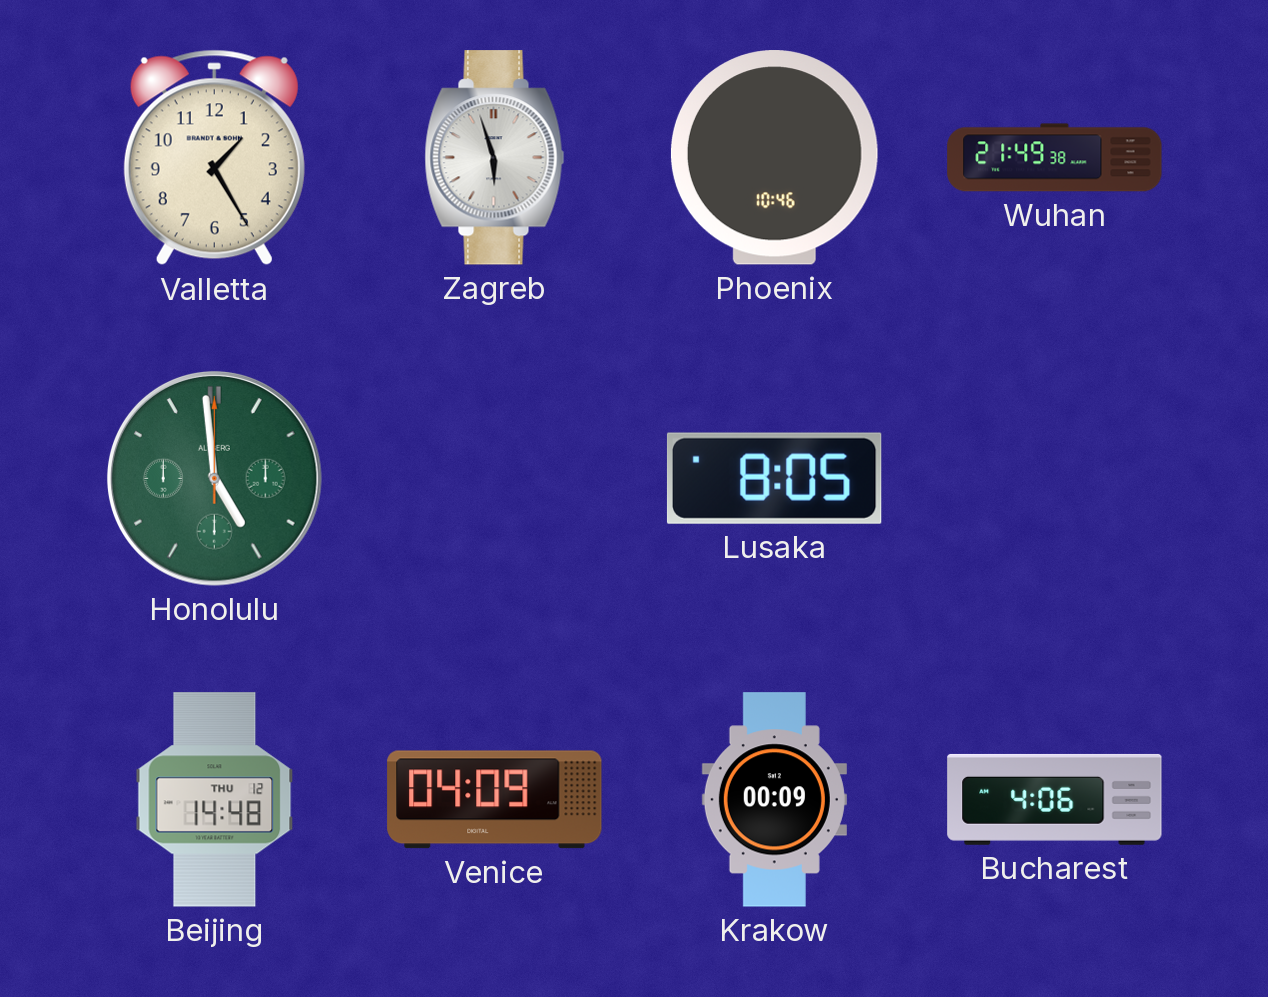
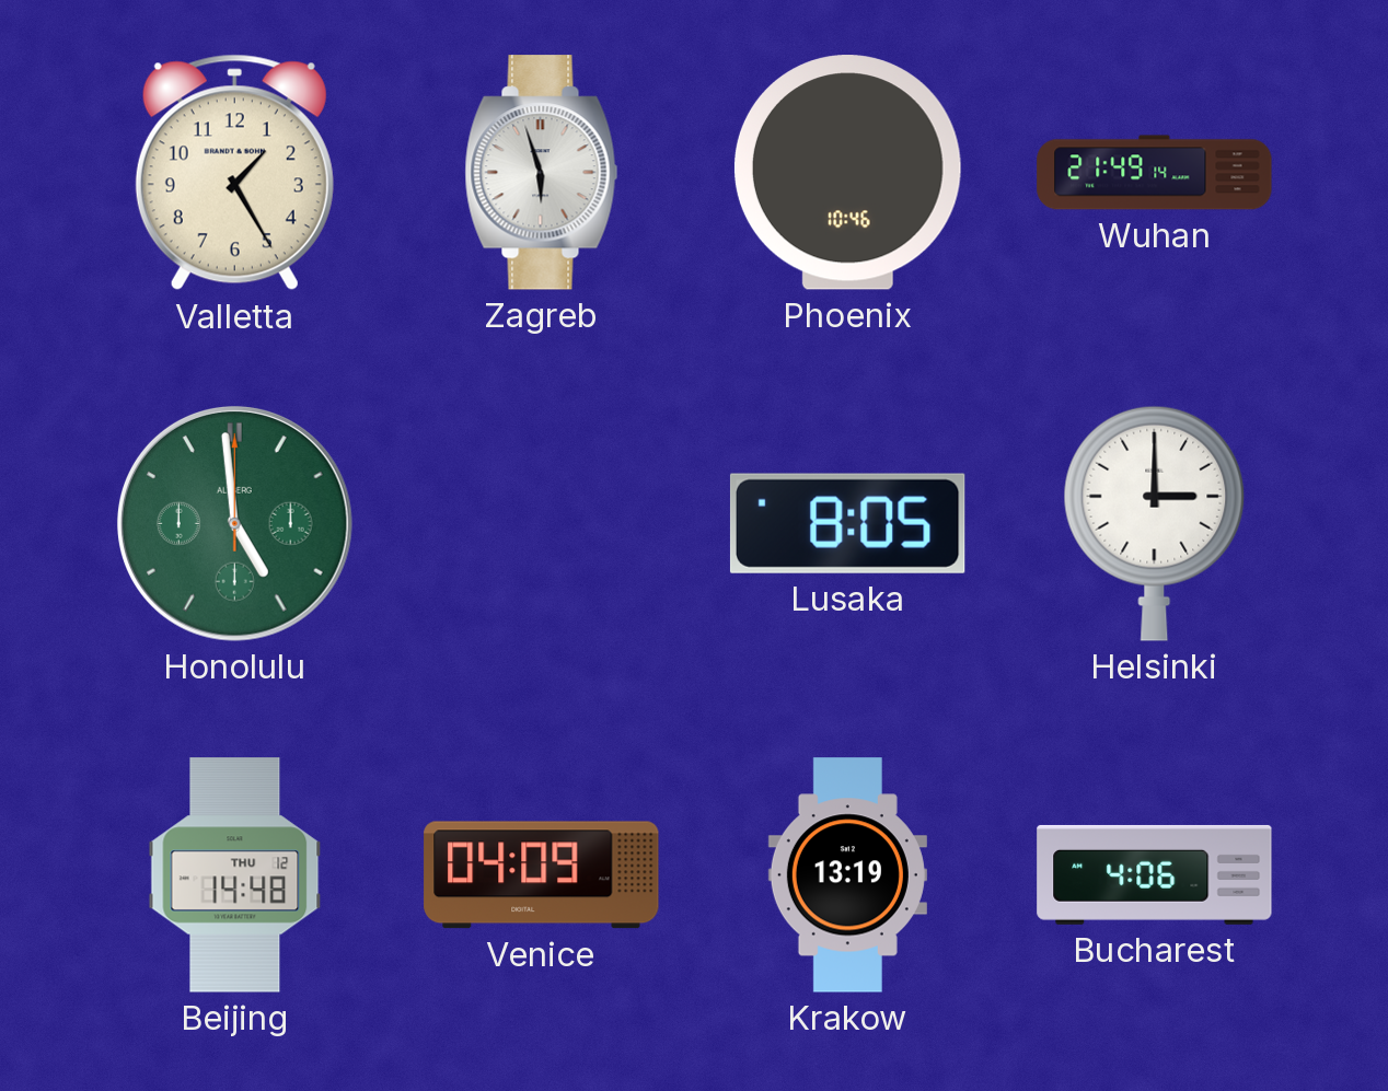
Wuhan: 21:49:38 -> 21:49:14
Helsinki: none -> 3:00
Krakow: 00:09 -> 13:19
